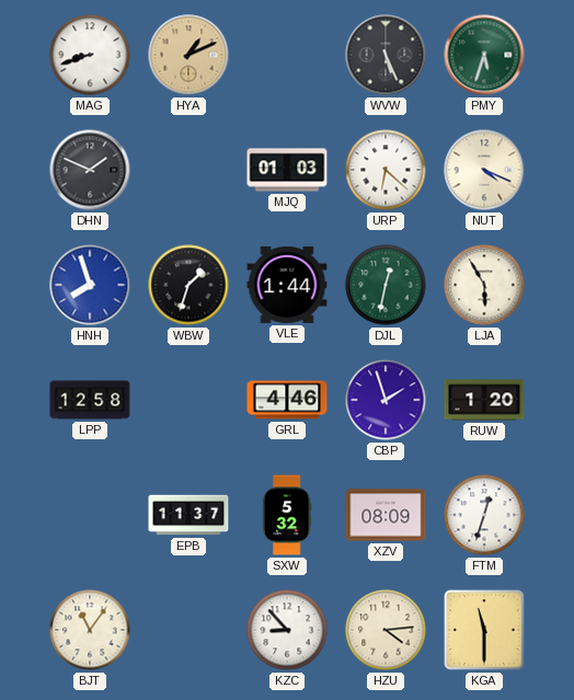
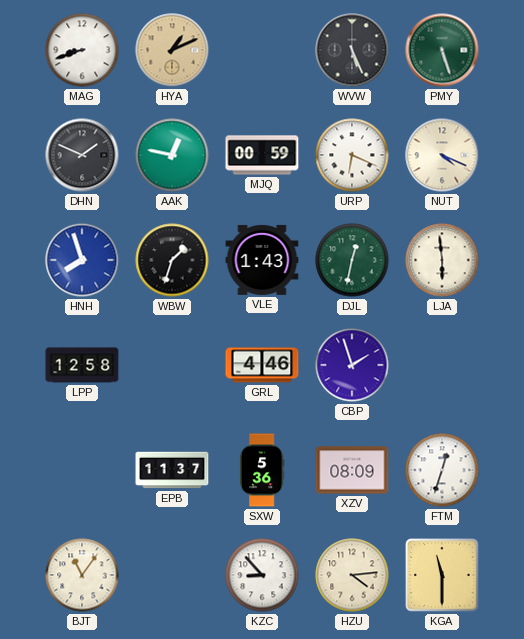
PMY: 5:33 -> 5:27
AAK: none -> 12:47
MJQ: 01:03 -> 00:59
URP: 6:22 -> 6:19
VLE: 1:44 -> 1:43
LJA: 5:55 -> 5:59
RUW: 1:20 -> none
SXW: 5:32 -> 5:36
